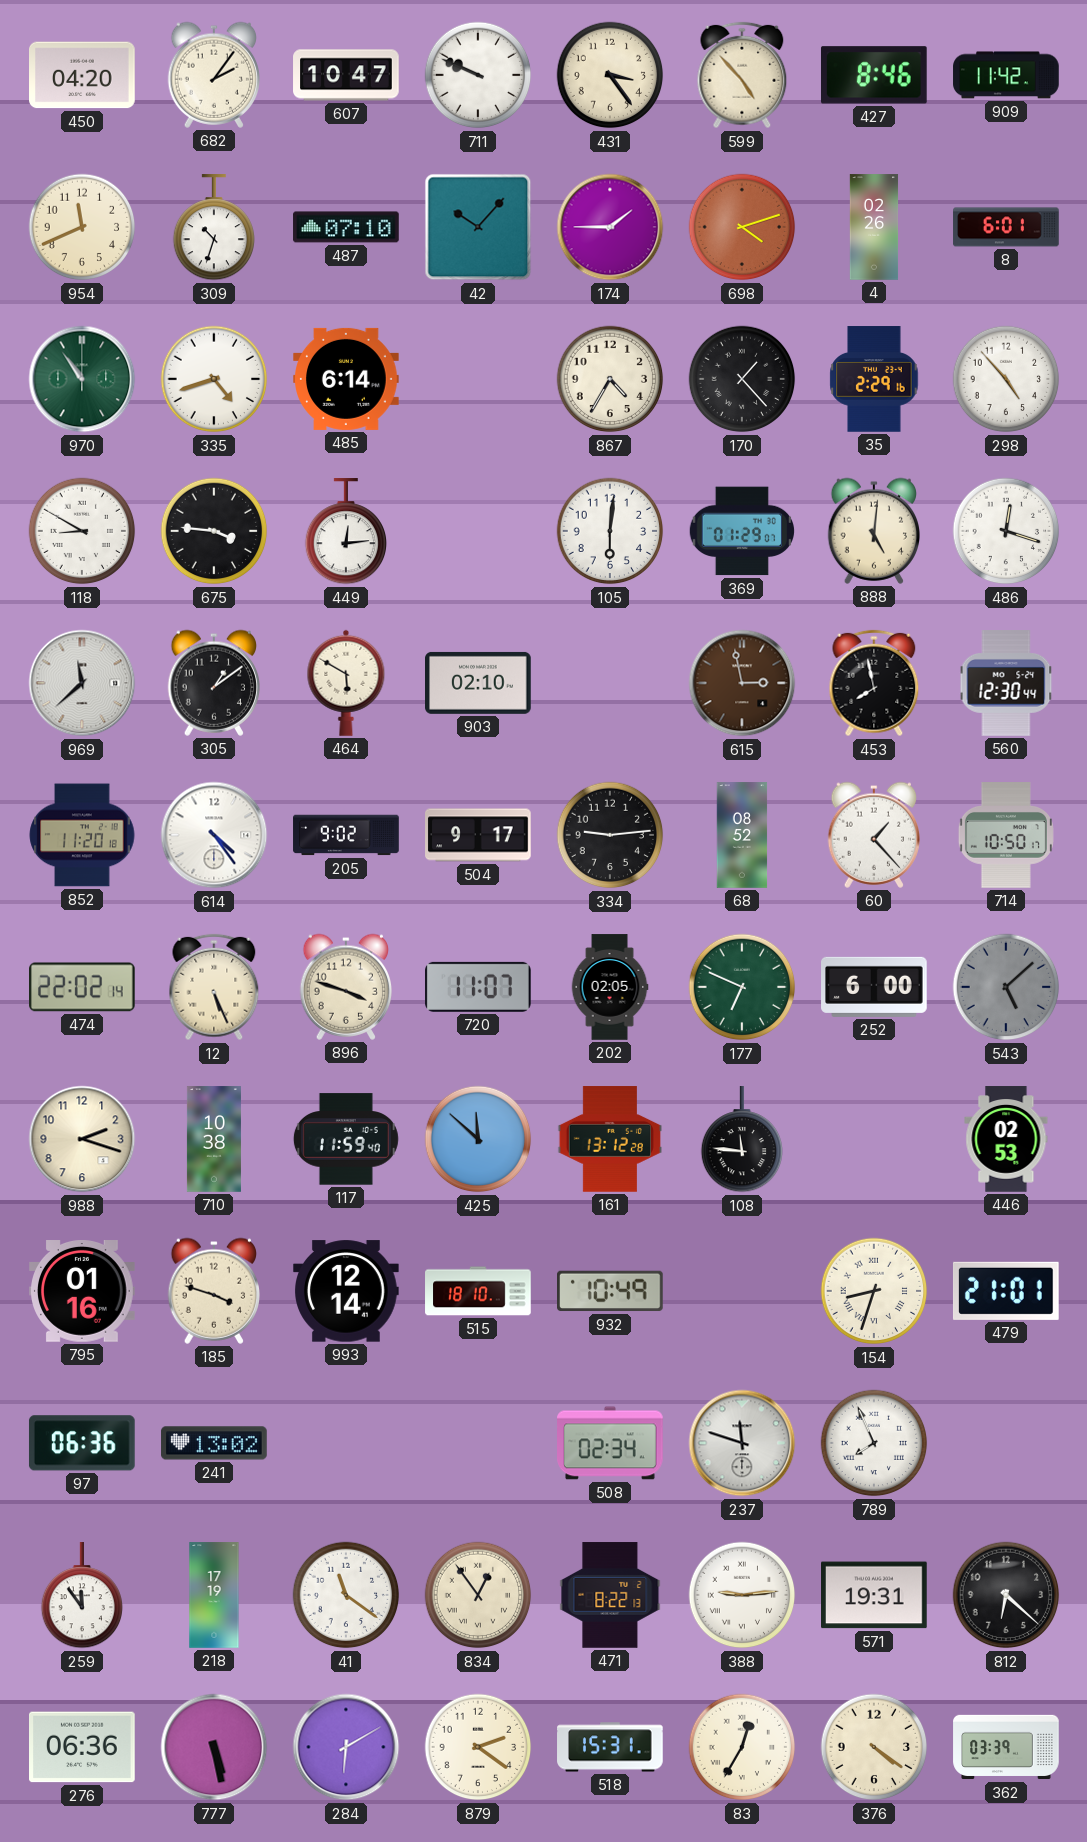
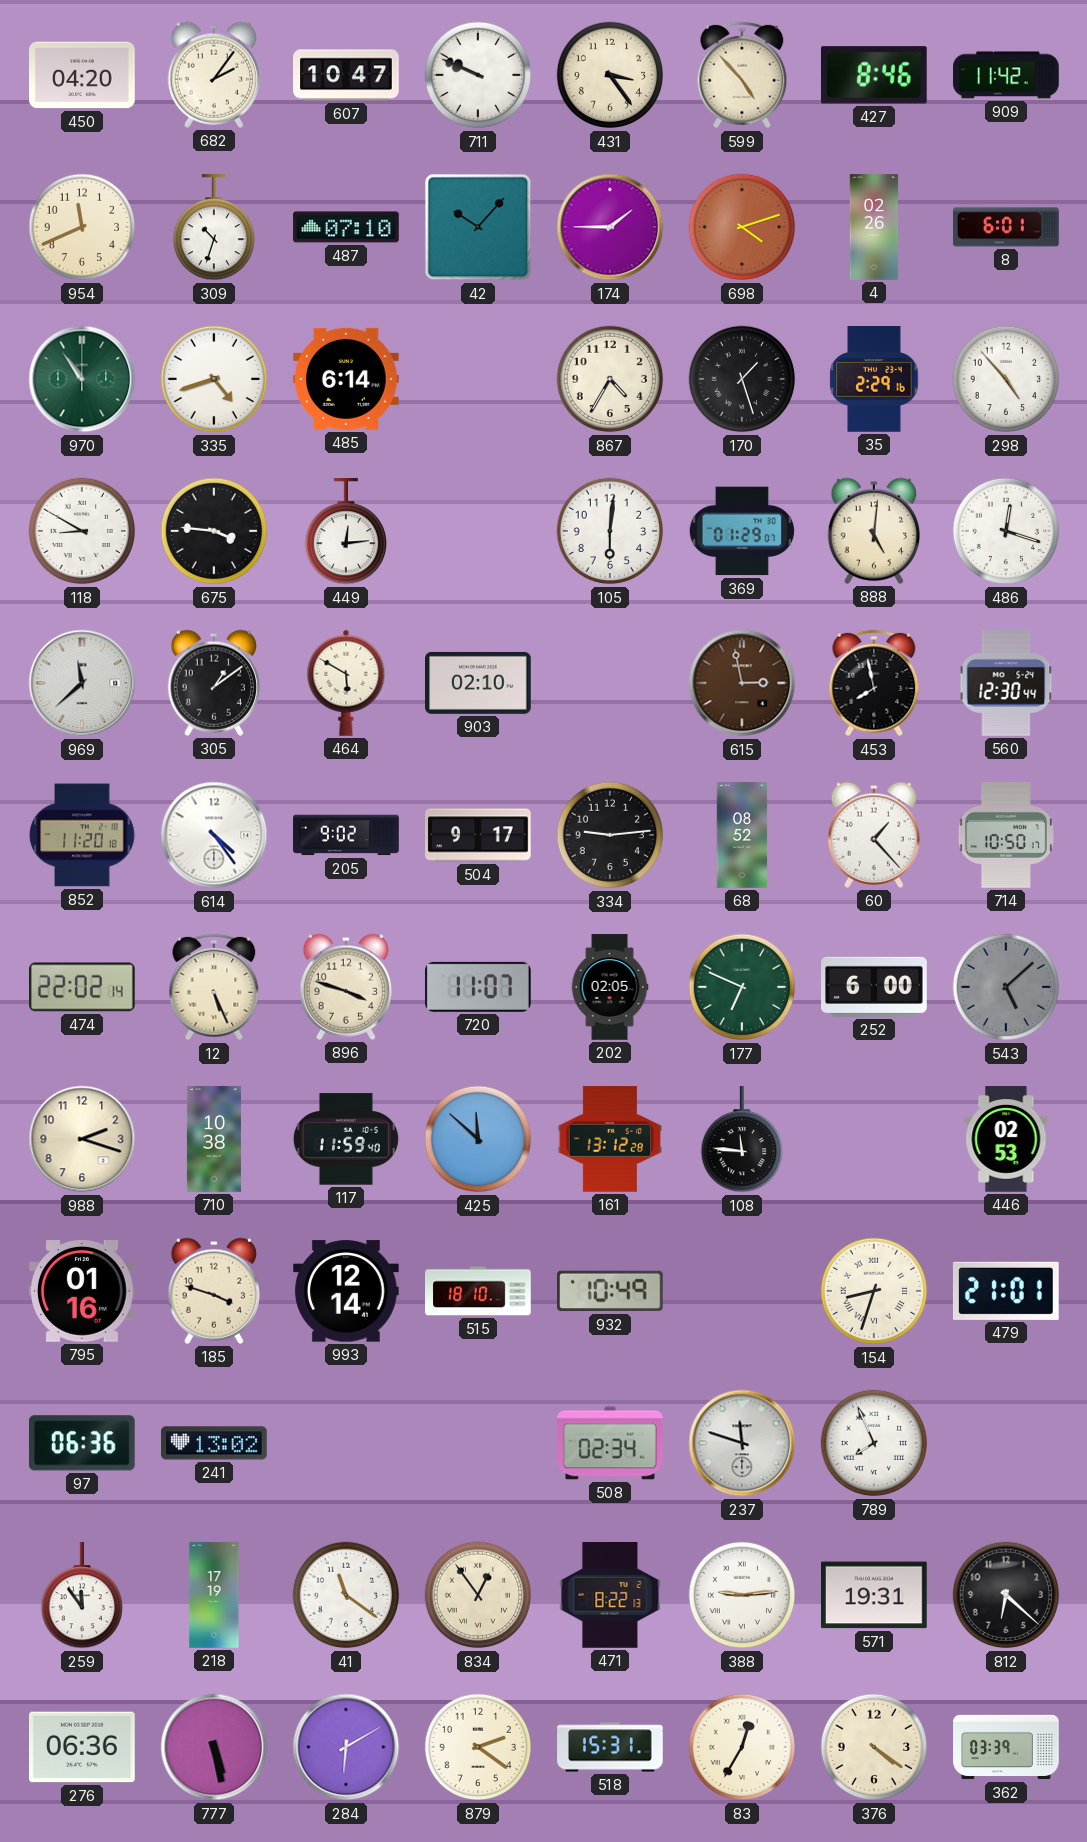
170: 1:23 -> 1:27
